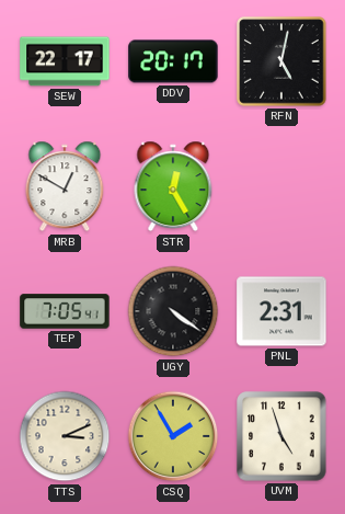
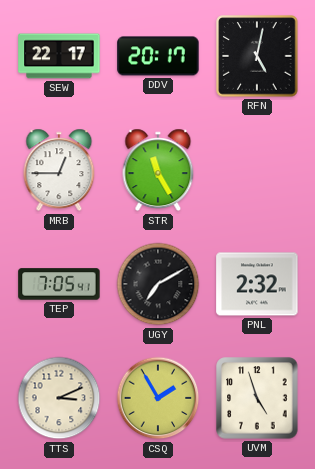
MRB: 12:50 -> 12:45
STR: 12:25 -> 11:25
UGY: 4:21 -> 7:10
PNL: 2:31 -> 2:32
